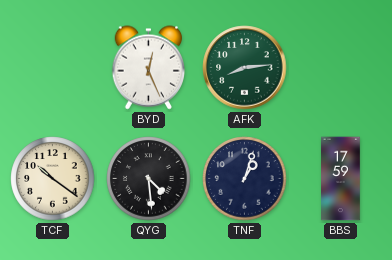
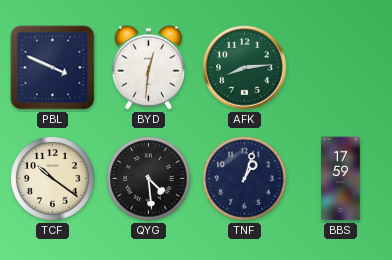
PBL: none -> 3:49
BYD: 12:26 -> 12:31
